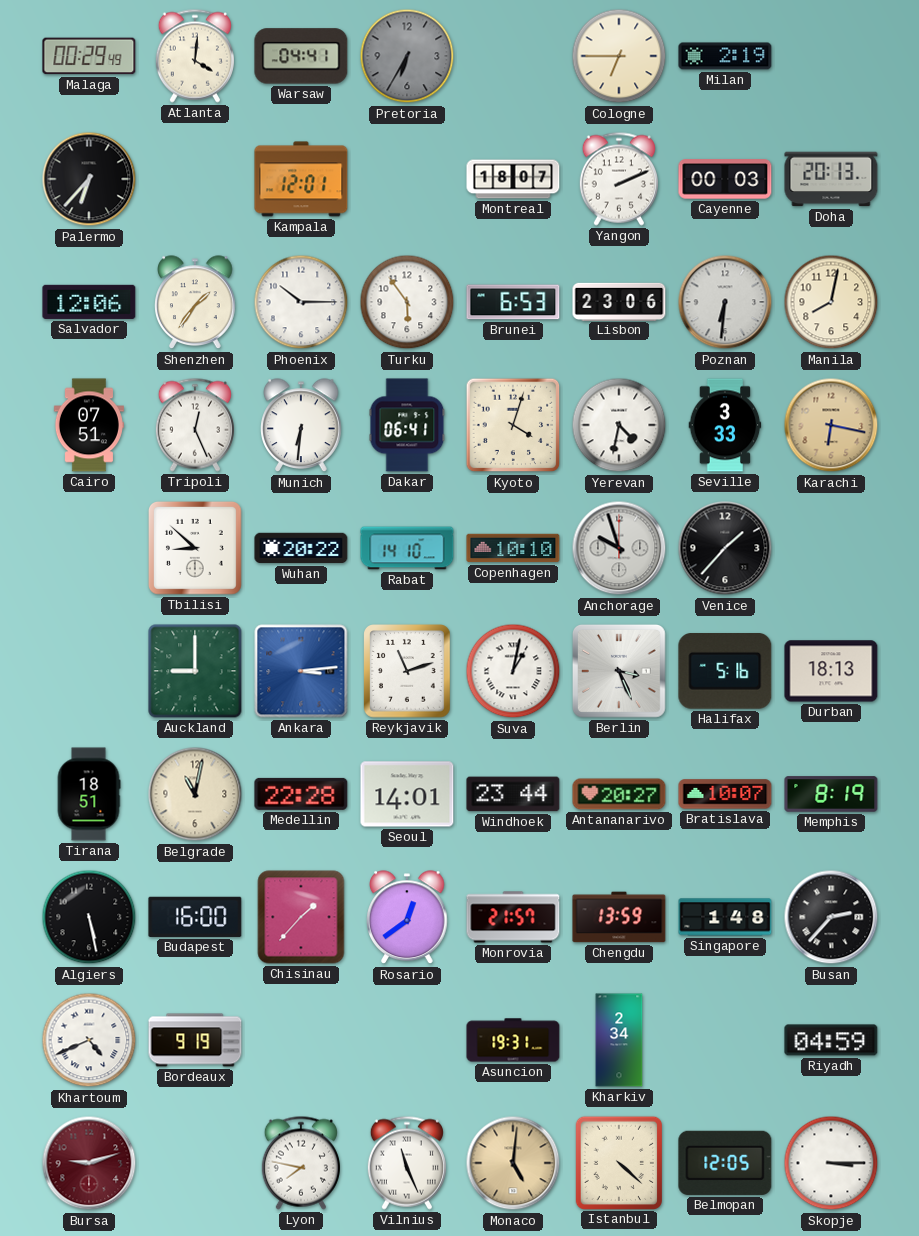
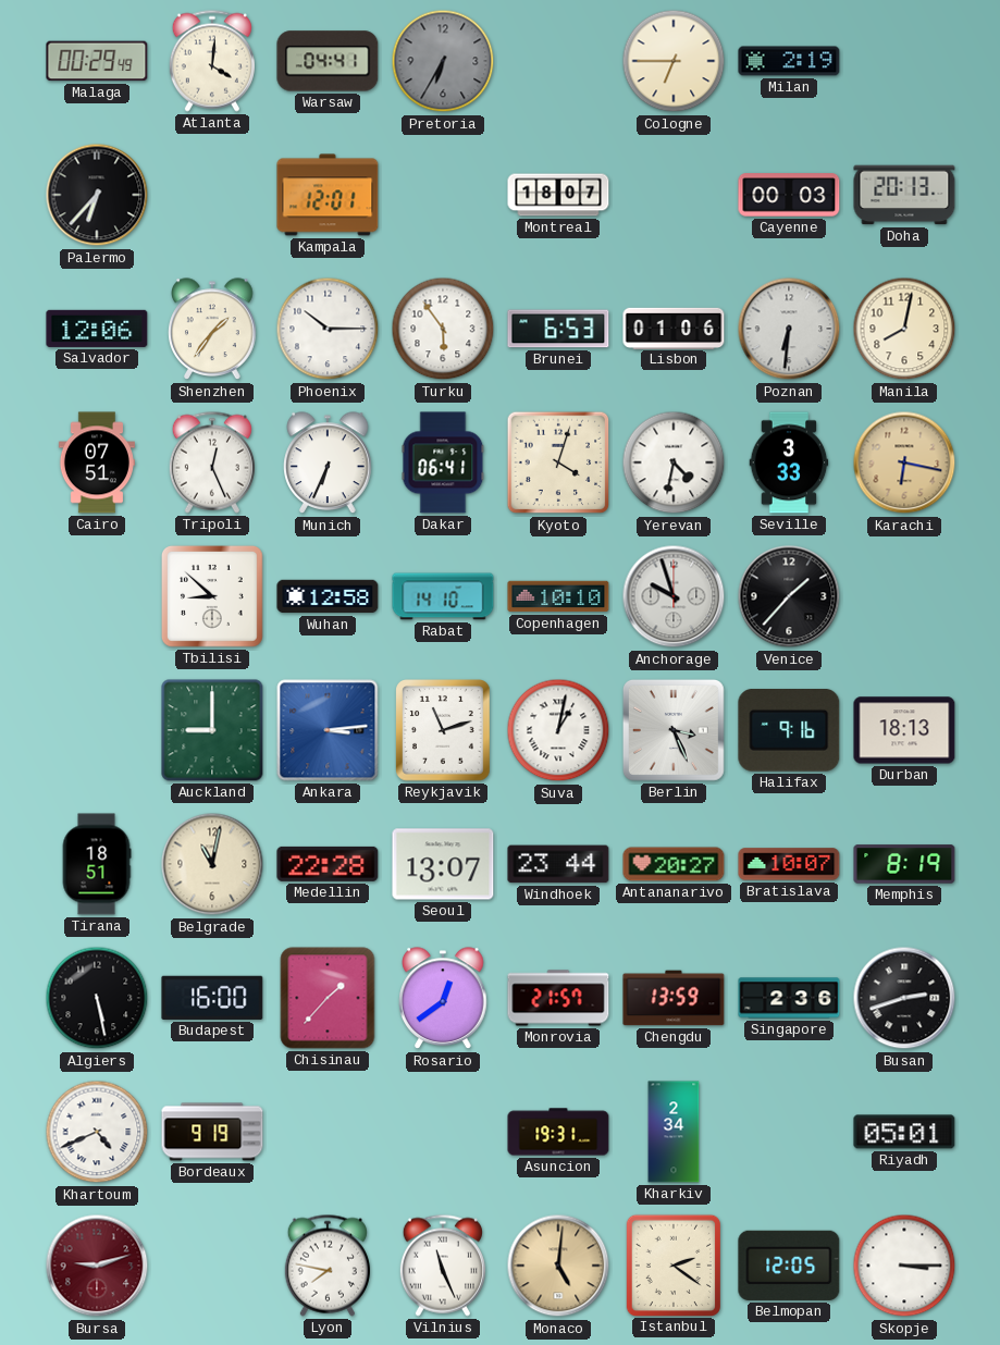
Yangon: 2:11 -> none
Lisbon: 23:06 -> 01:06
Munich: 6:31 -> 6:34
Wuhan: 20:22 -> 12:58
Halifax: 5:16 -> 9:16
Seoul: 14:01 -> 13:07
Singapore: 1:48 -> 2:36
Busan: 2:37 -> 2:42
Riyadh: 04:59 -> 05:01
Istanbul: 4:22 -> 2:21
